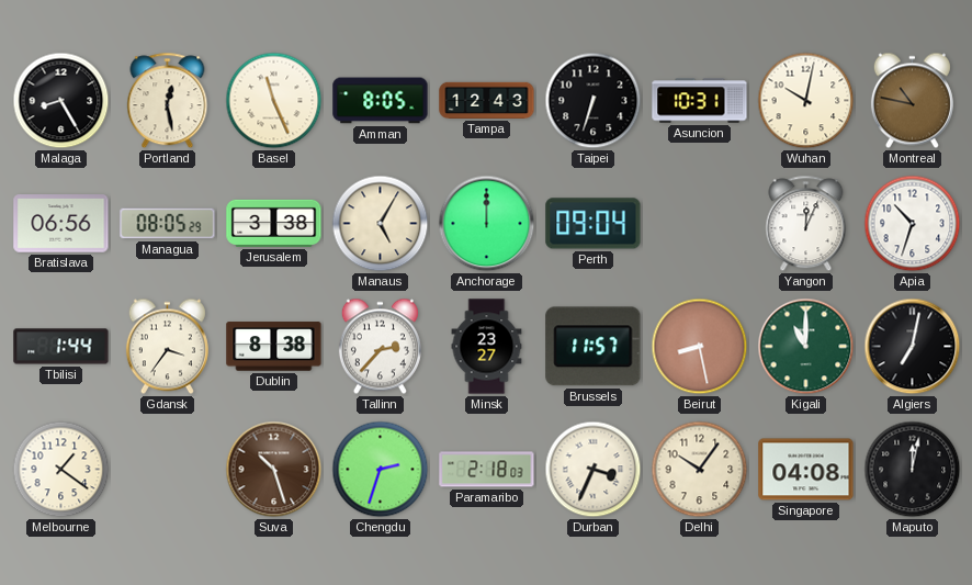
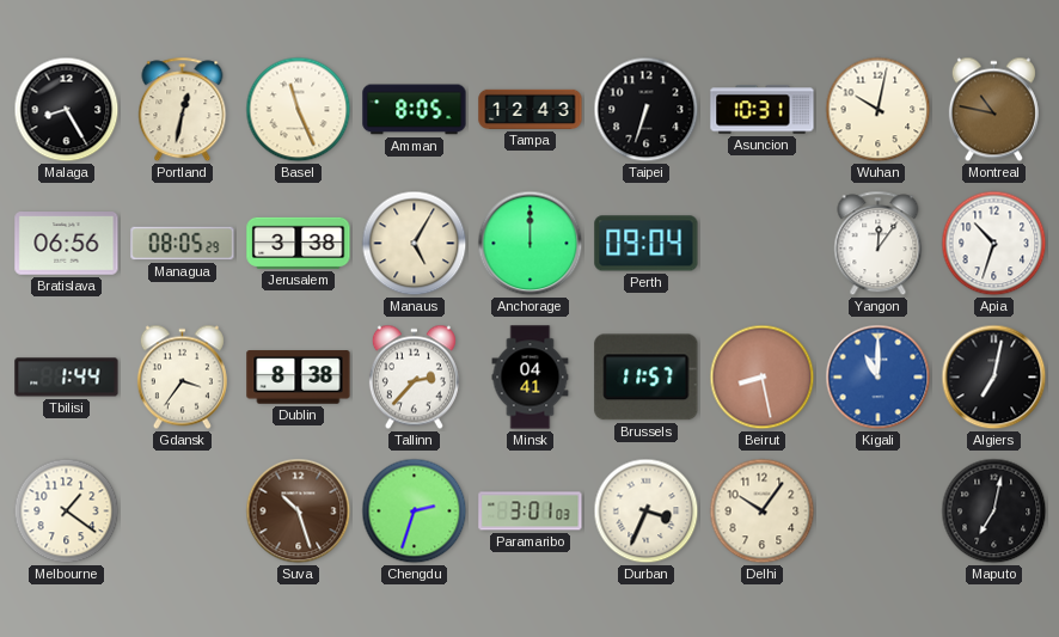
Portland: 12:28 -> 12:32
Yangon: 12:04 -> 12:06
Minsk: 23:27 -> 04:41
Kigali dial: green -> blue
Paramaribo: 2:18 -> 3:01
Singapore: 04:08 -> none
Maputo: 12:02 -> 7:02
